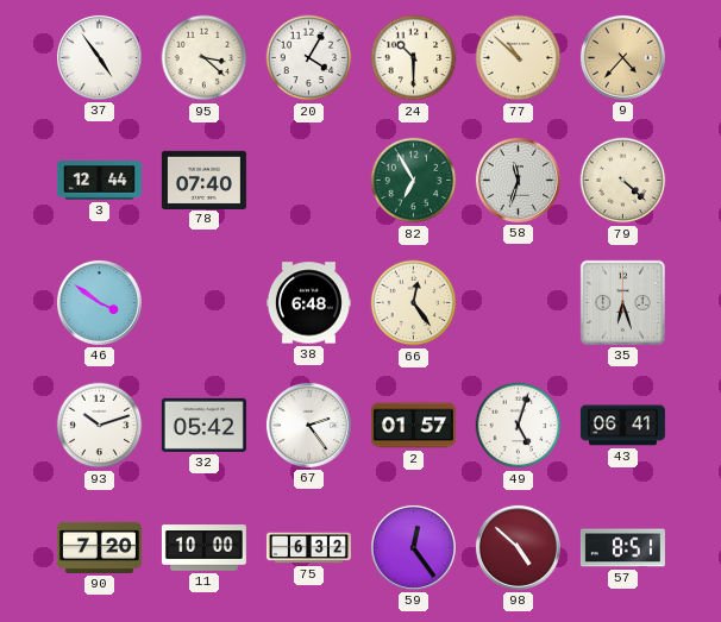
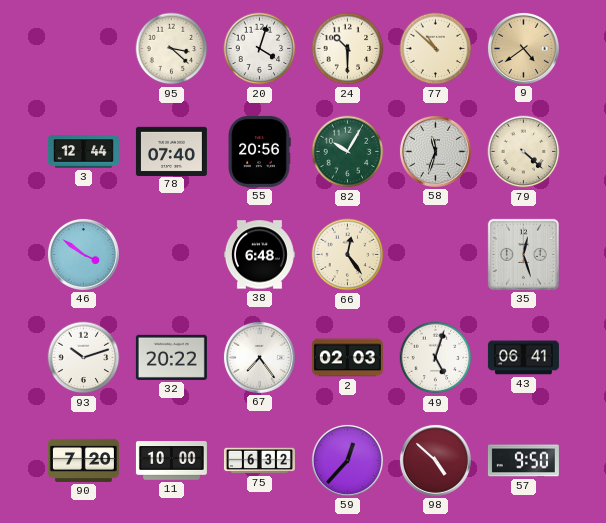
37: 4:54 -> none
20: 4:05 -> 4:03
9: 4:37 -> 4:39
55: none -> 20:56
82: 6:55 -> 10:05
35: 6:27 -> 12:27
32: 05:42 -> 20:22
67: 2:24 -> 7:24
2: 01:57 -> 02:03
59: 12:24 -> 12:37
57: 8:51 -> 9:50
